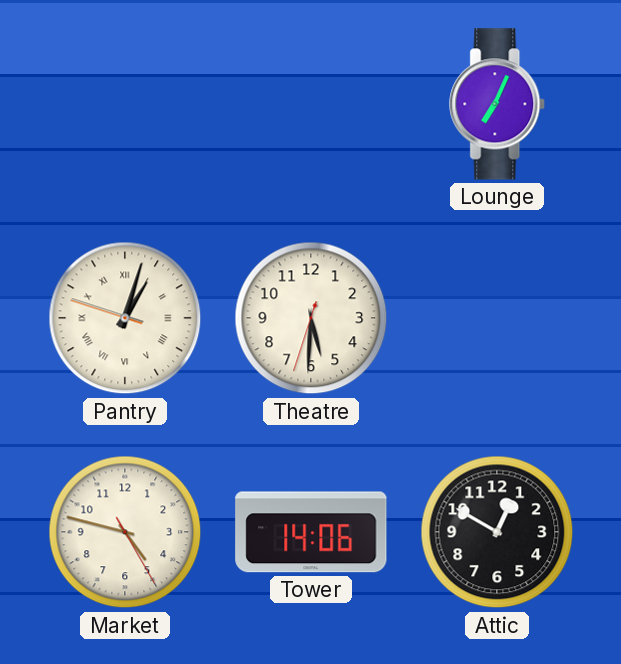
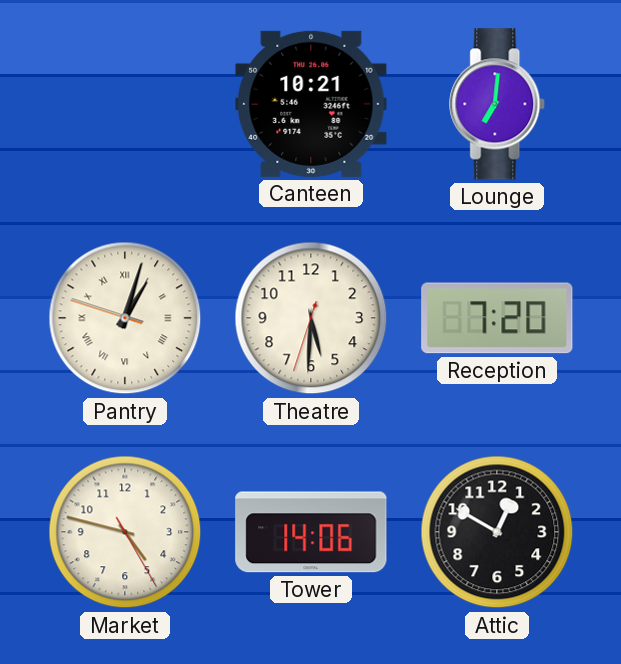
Canteen: none -> 10:21
Lounge: 7:04 -> 7:01
Reception: none -> 7:20
